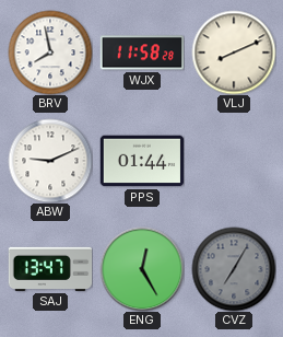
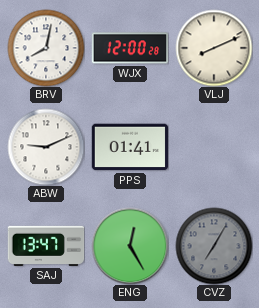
BRV: 7:58 -> 8:02
WJX: 11:58 -> 12:00
PPS: 01:44 -> 01:41
